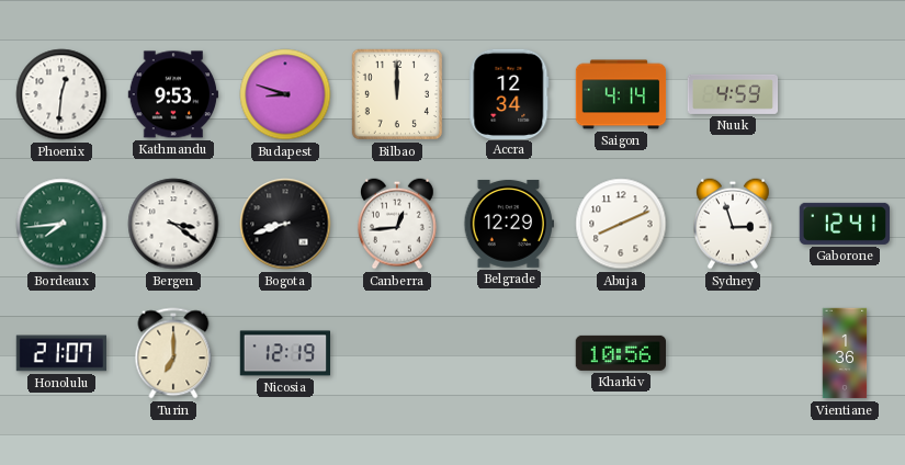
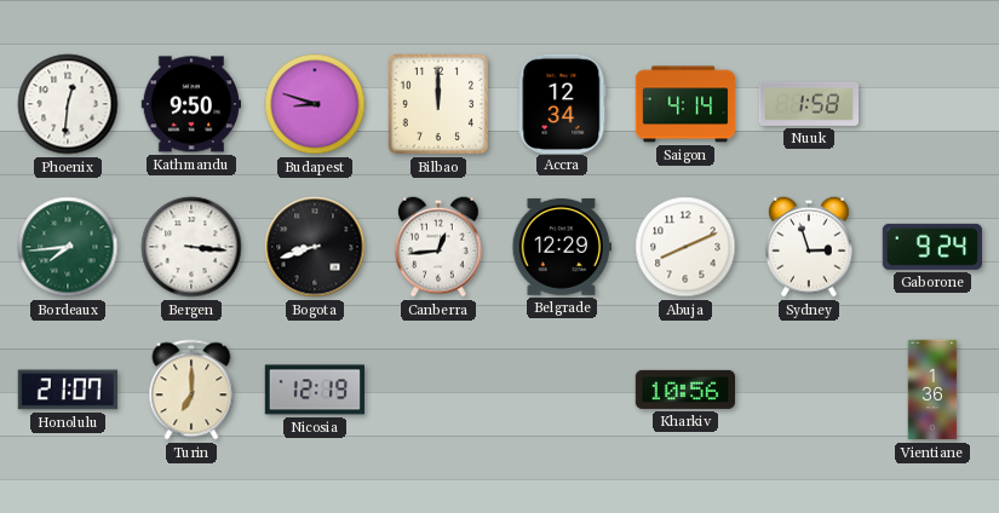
Kathmandu: 9:53 -> 9:50
Nuuk: 4:59 -> 1:58
Bergen: 3:21 -> 3:16
Gaborone: 12:41 -> 9:24
